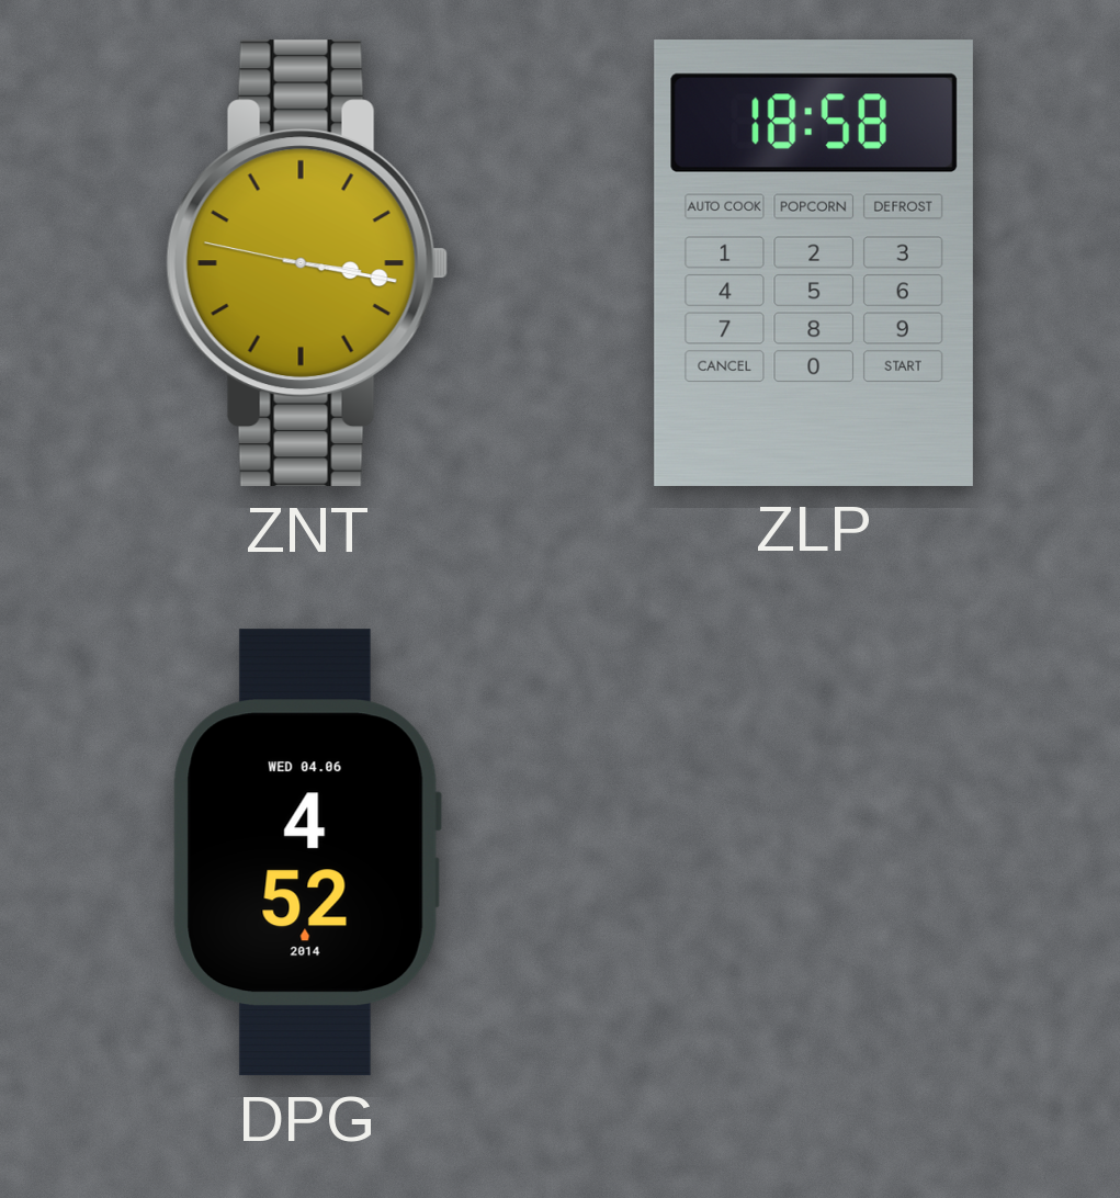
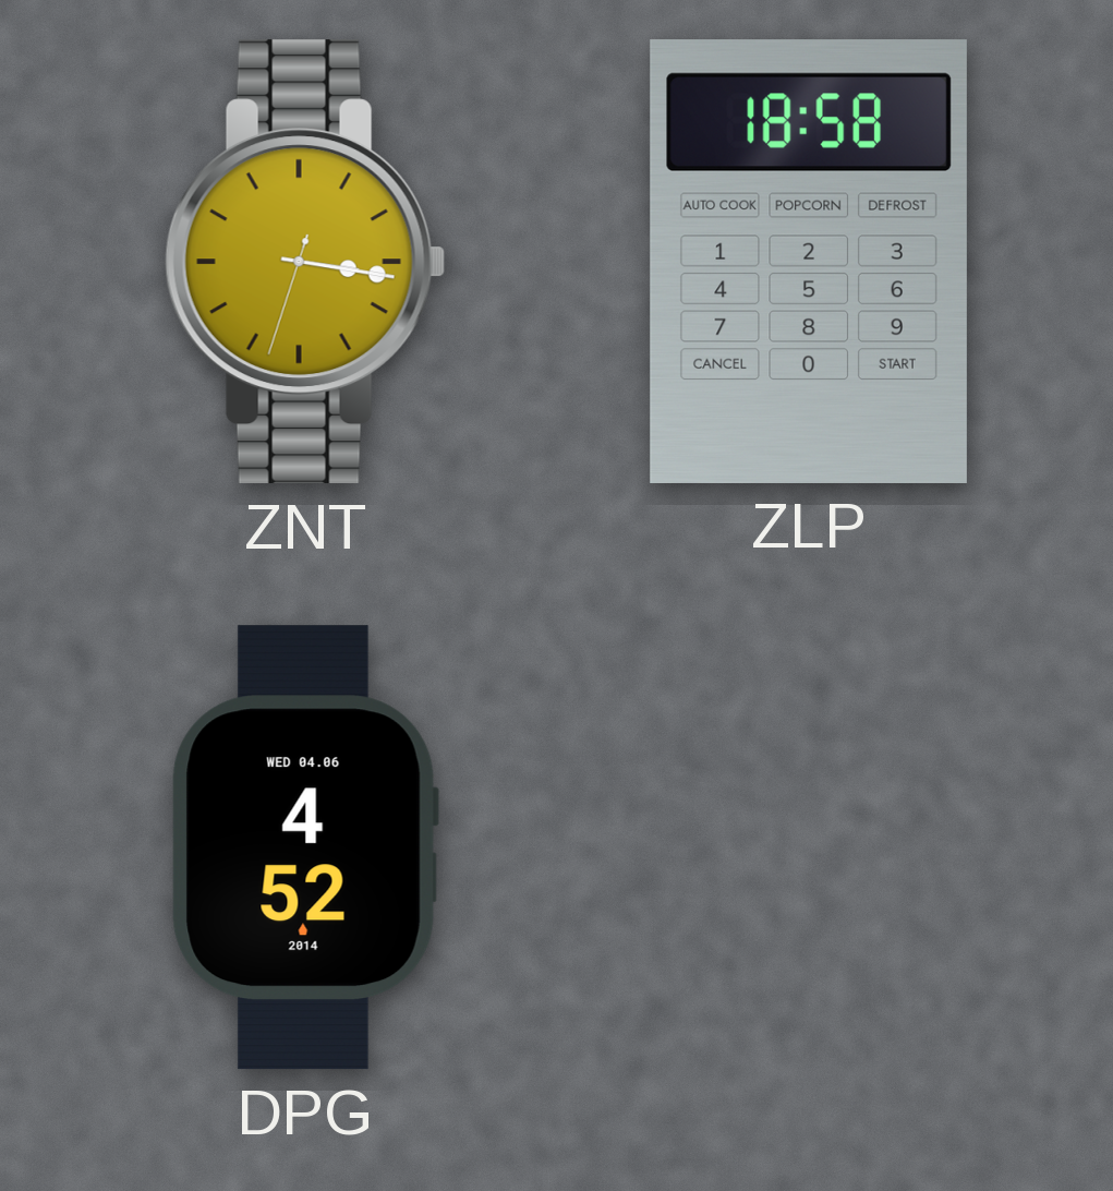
ZNT: 3:16:47 -> 3:16:33
